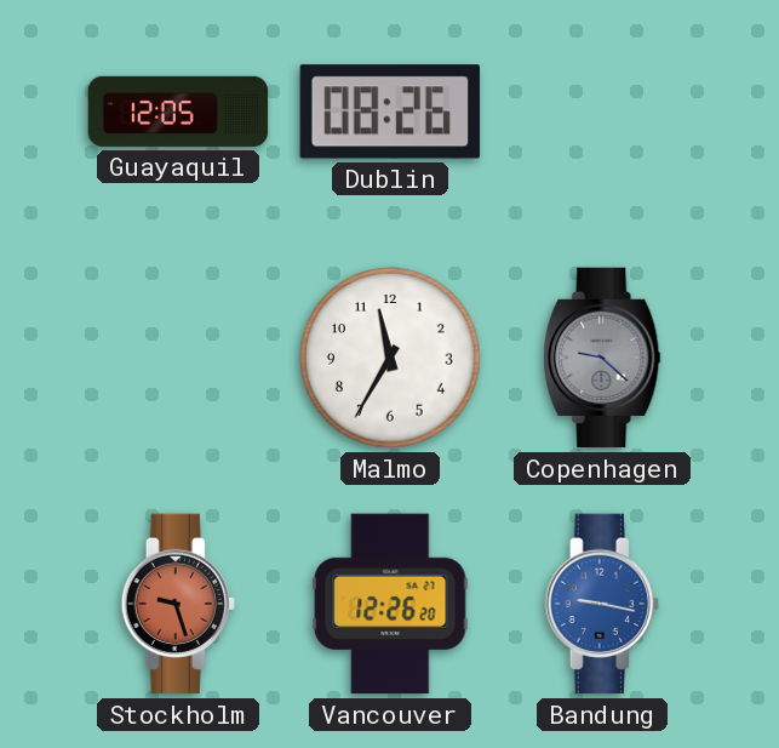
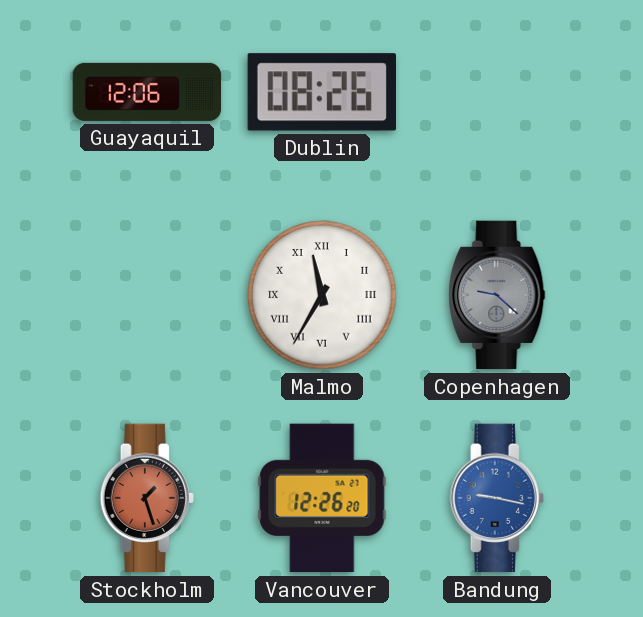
Guayaquil: 12:05 -> 12:06
Malmo numerals: Arabic -> Roman
Stockholm: 9:27 -> 1:27
